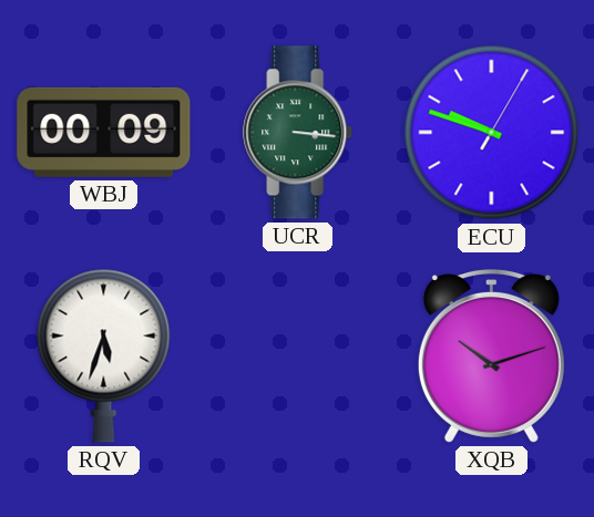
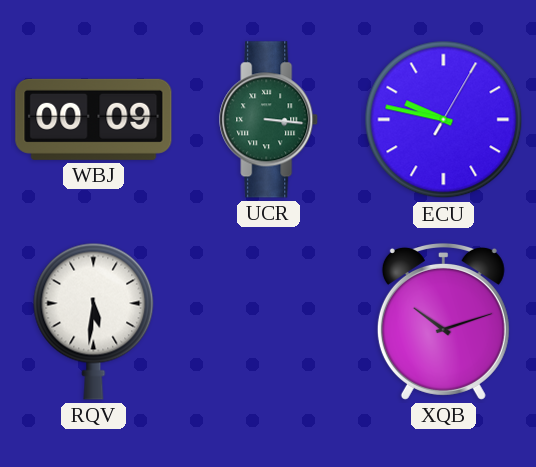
ECU: 9:48 -> 9:47
RQV: 5:33 -> 5:31
